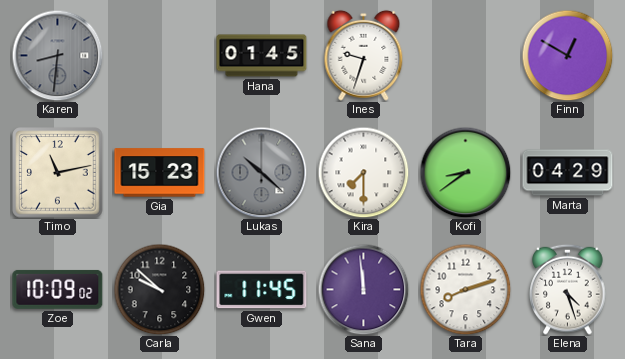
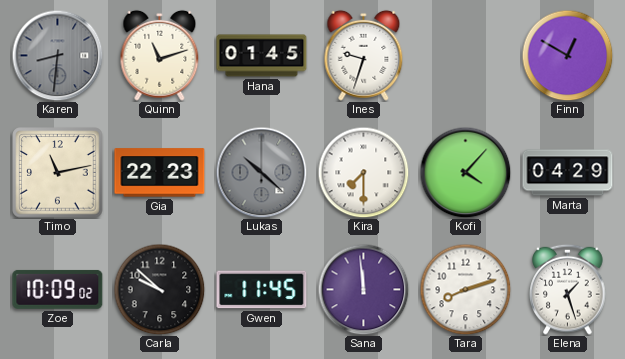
Quinn: none -> 11:12
Gia: 15:23 -> 22:23
Kofi: 8:39 -> 4:07
Elena: 4:27 -> 1:27
